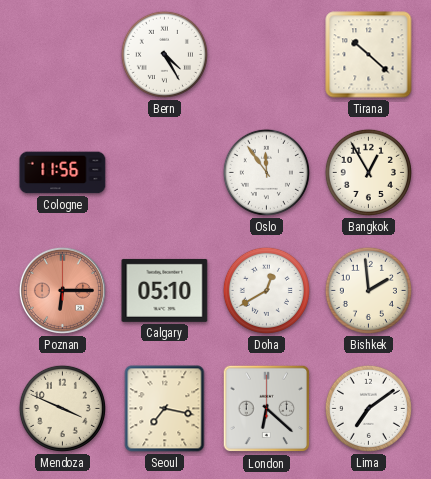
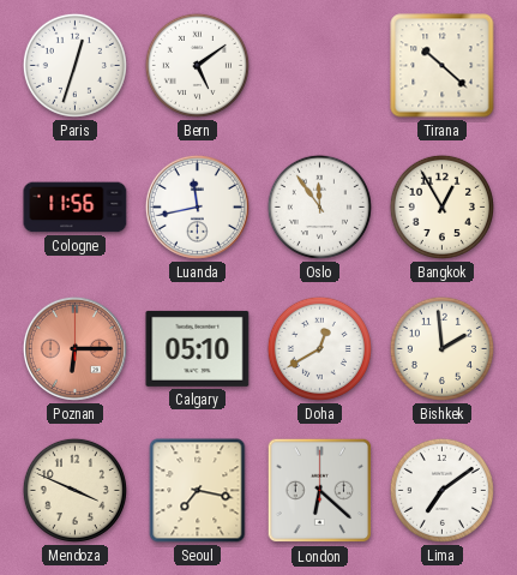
Paris: none -> 12:33
Bern: 4:25 -> 5:09
Luanda: none -> 11:43
